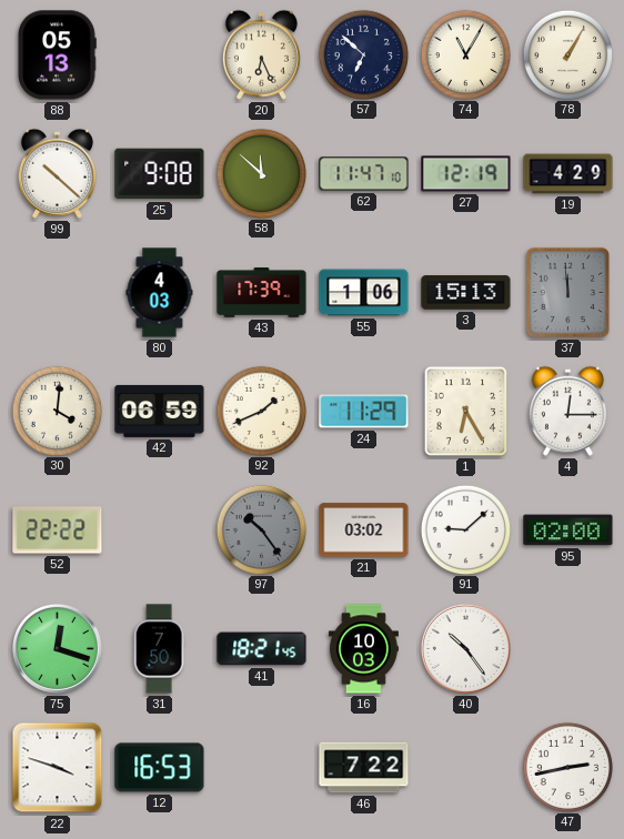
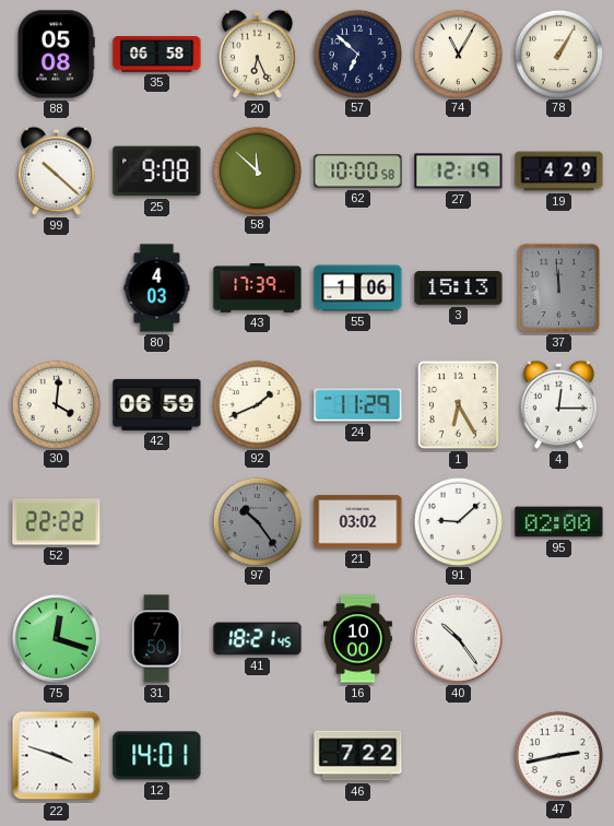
88: 05:13 -> 05:08
35: none -> 06:58
62: 11:47 -> 10:00
16: 10:03 -> 10:00
12: 16:53 -> 14:01
